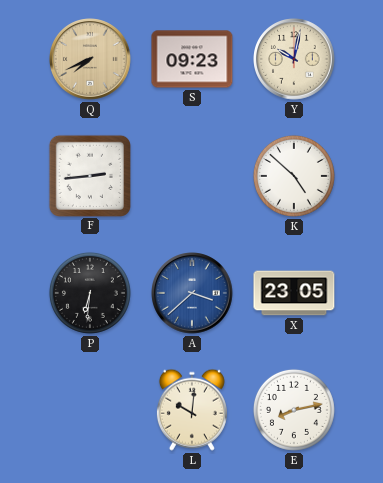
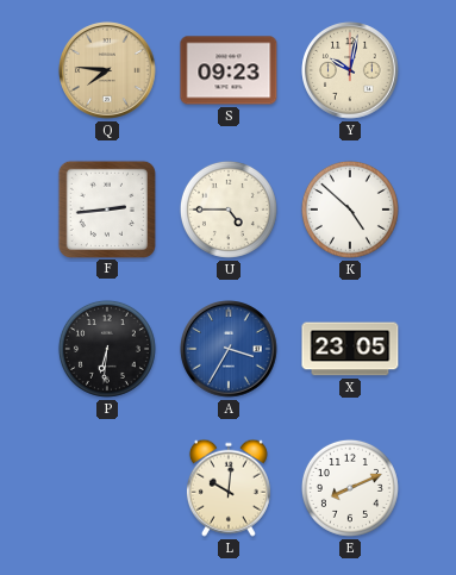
Q: 7:41 -> 7:46
U: none -> 4:45
A: 3:38 -> 3:35
E: 8:13 -> 8:11
